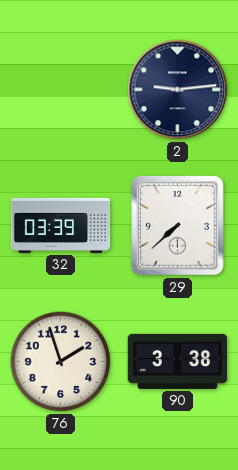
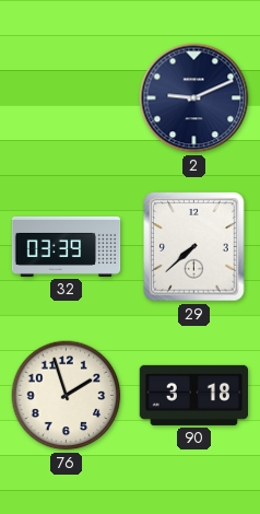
2: 9:14 -> 9:11
90: 3:38 -> 3:18
